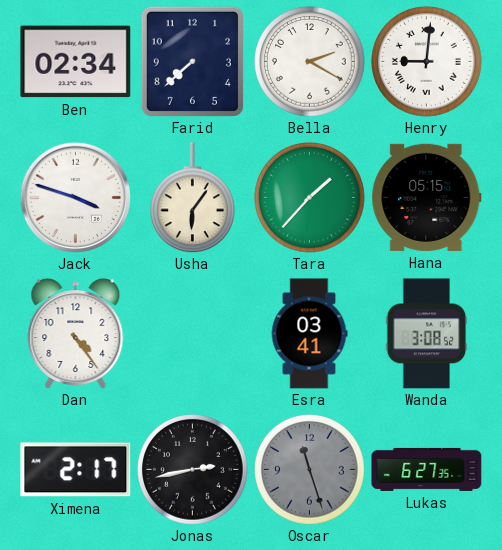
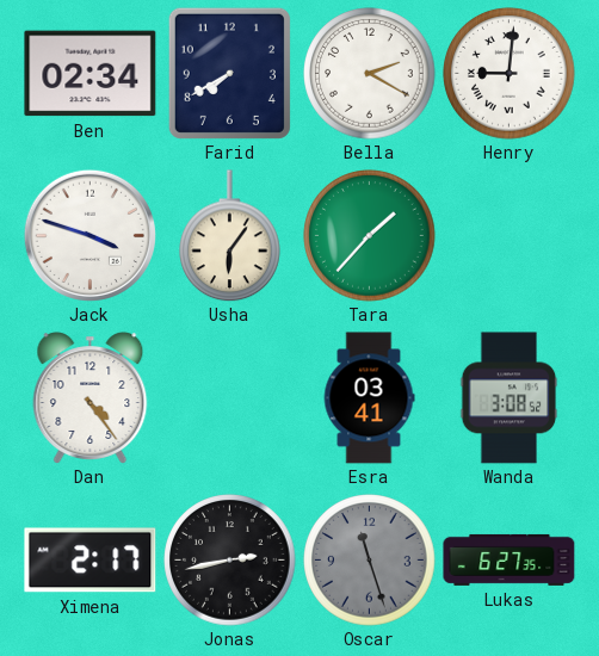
Farid: 7:38 -> 7:40
Hana: 05:15 -> none
